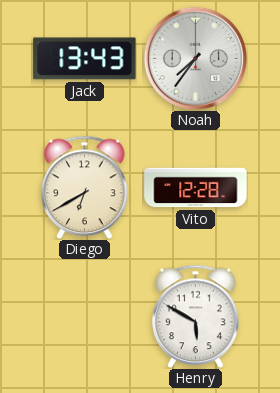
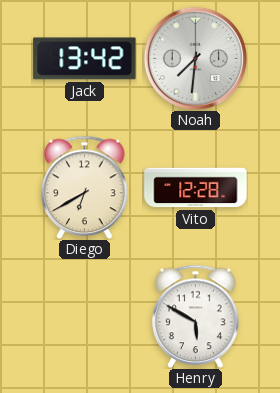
Jack: 13:43 -> 13:42
Noah: 7:36 -> 7:31
